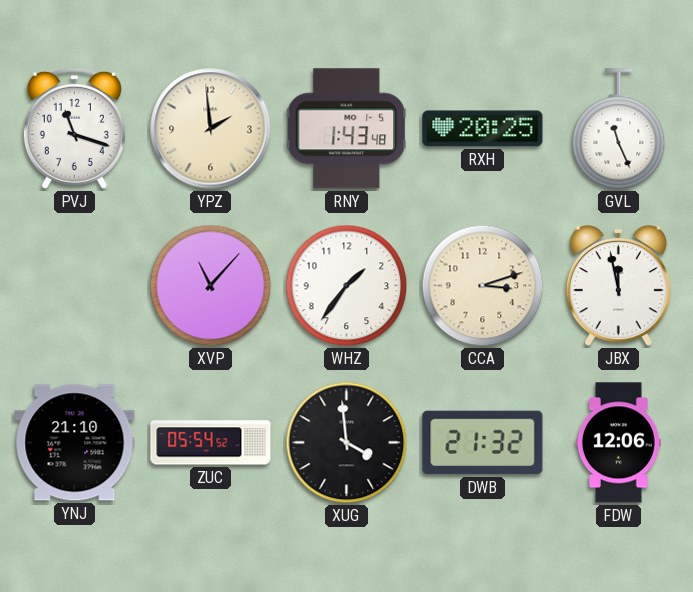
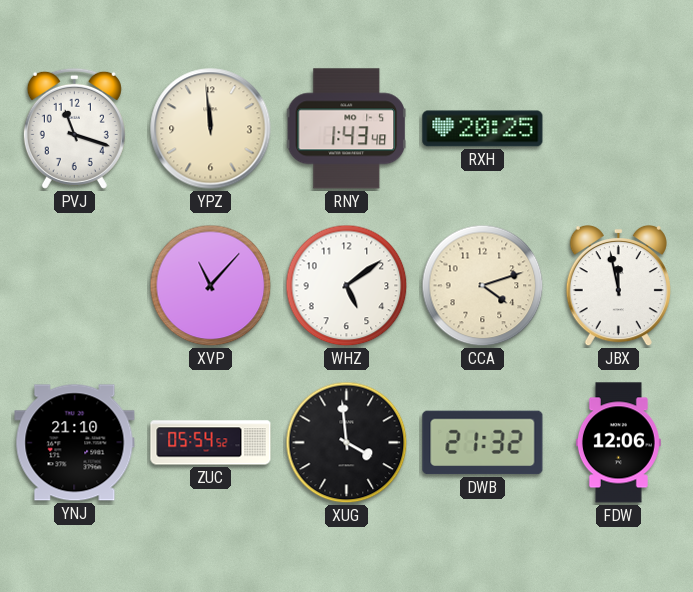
YPZ: 1:59 -> 11:59
GVL: 11:26 -> none
WHZ: 1:36 -> 5:09
CCA: 3:12 -> 4:12
